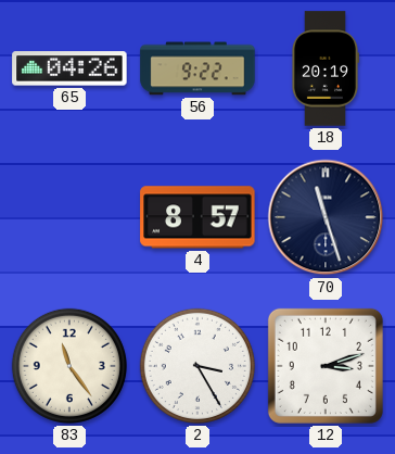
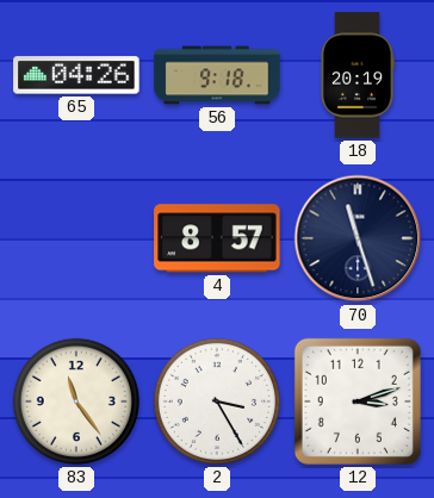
56: 9:22 -> 9:18
